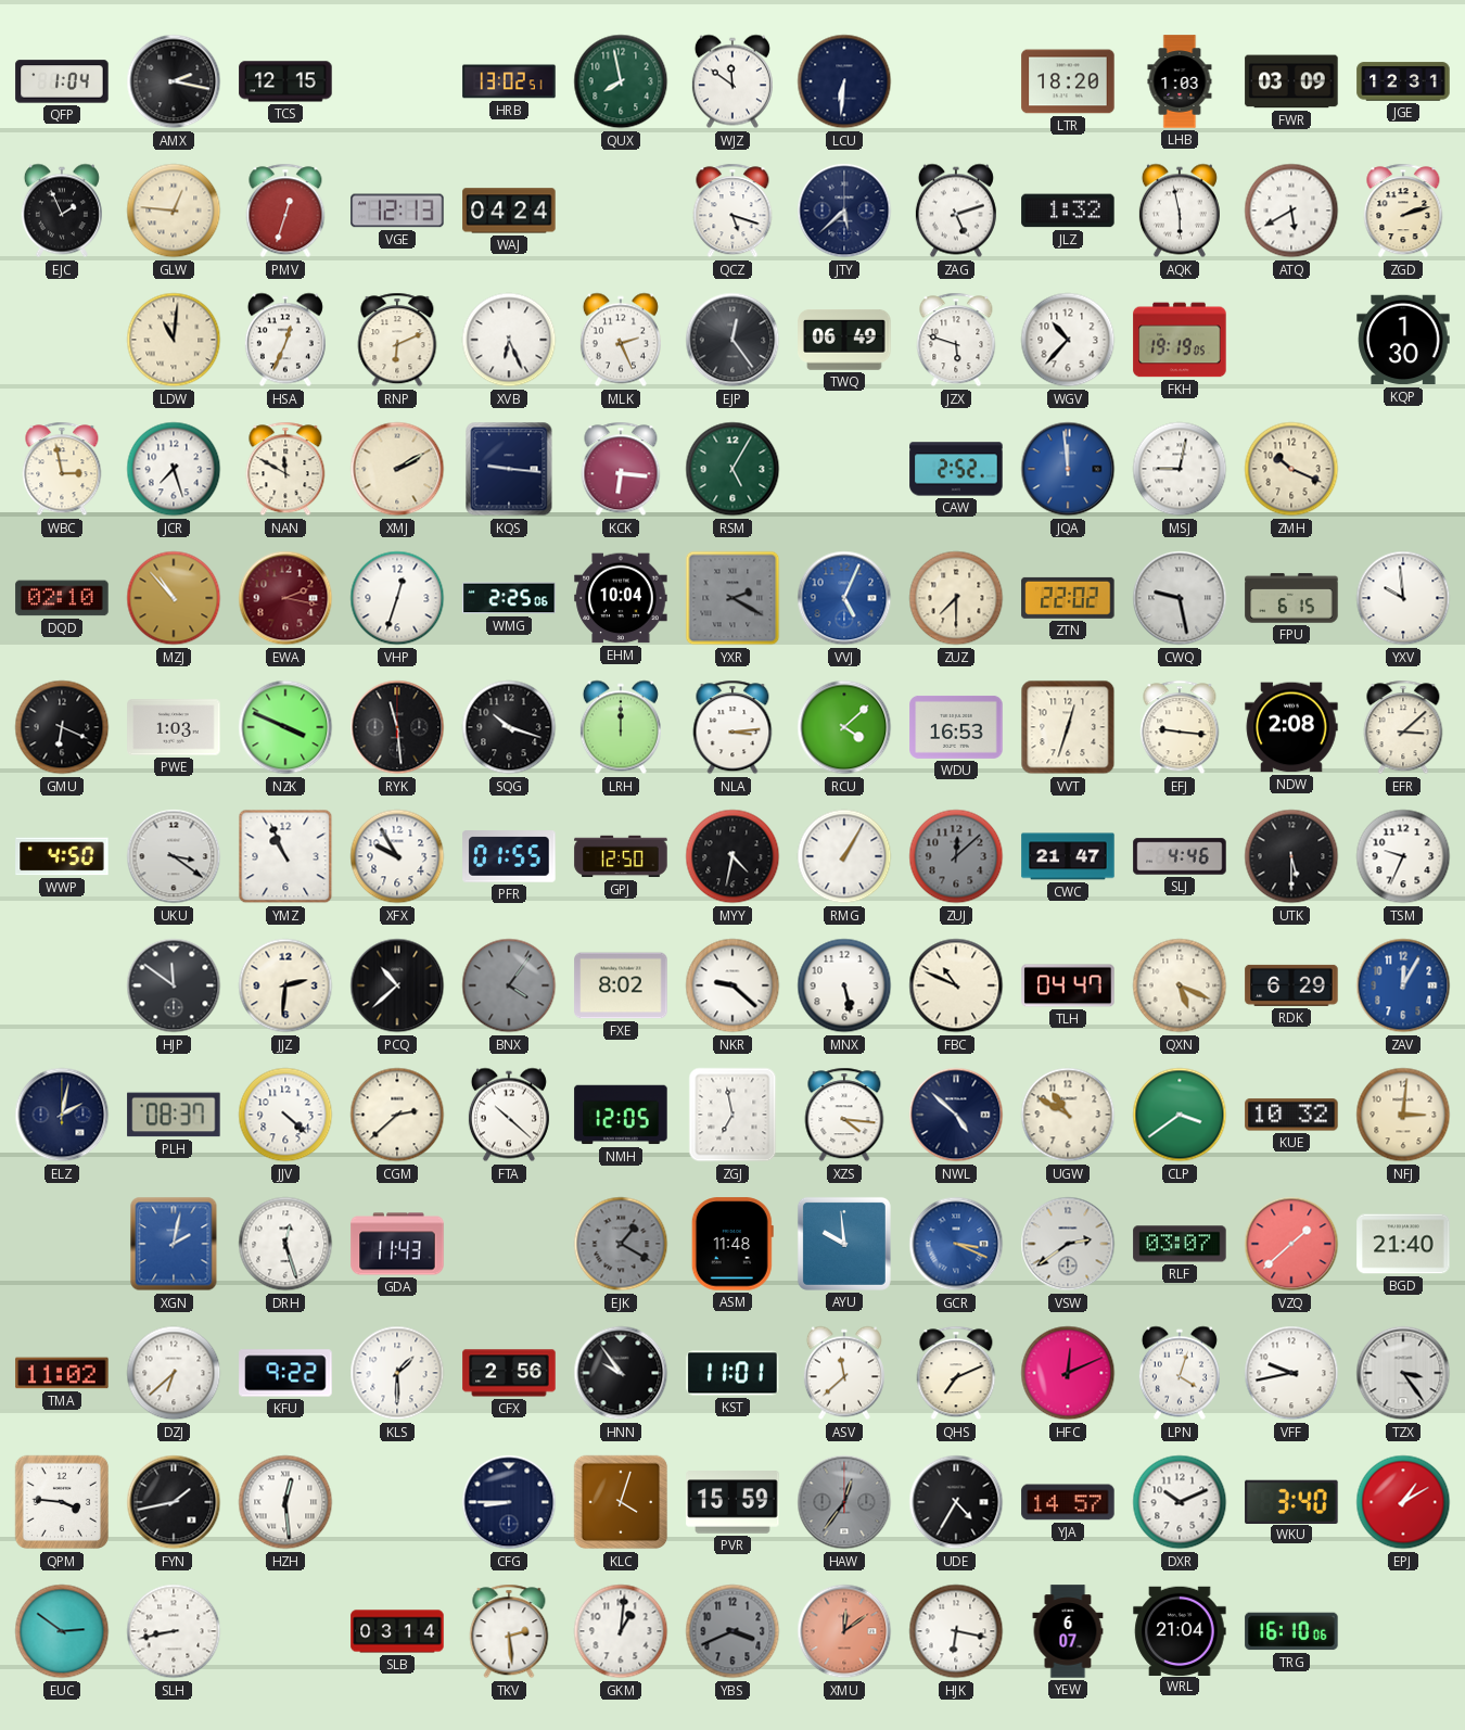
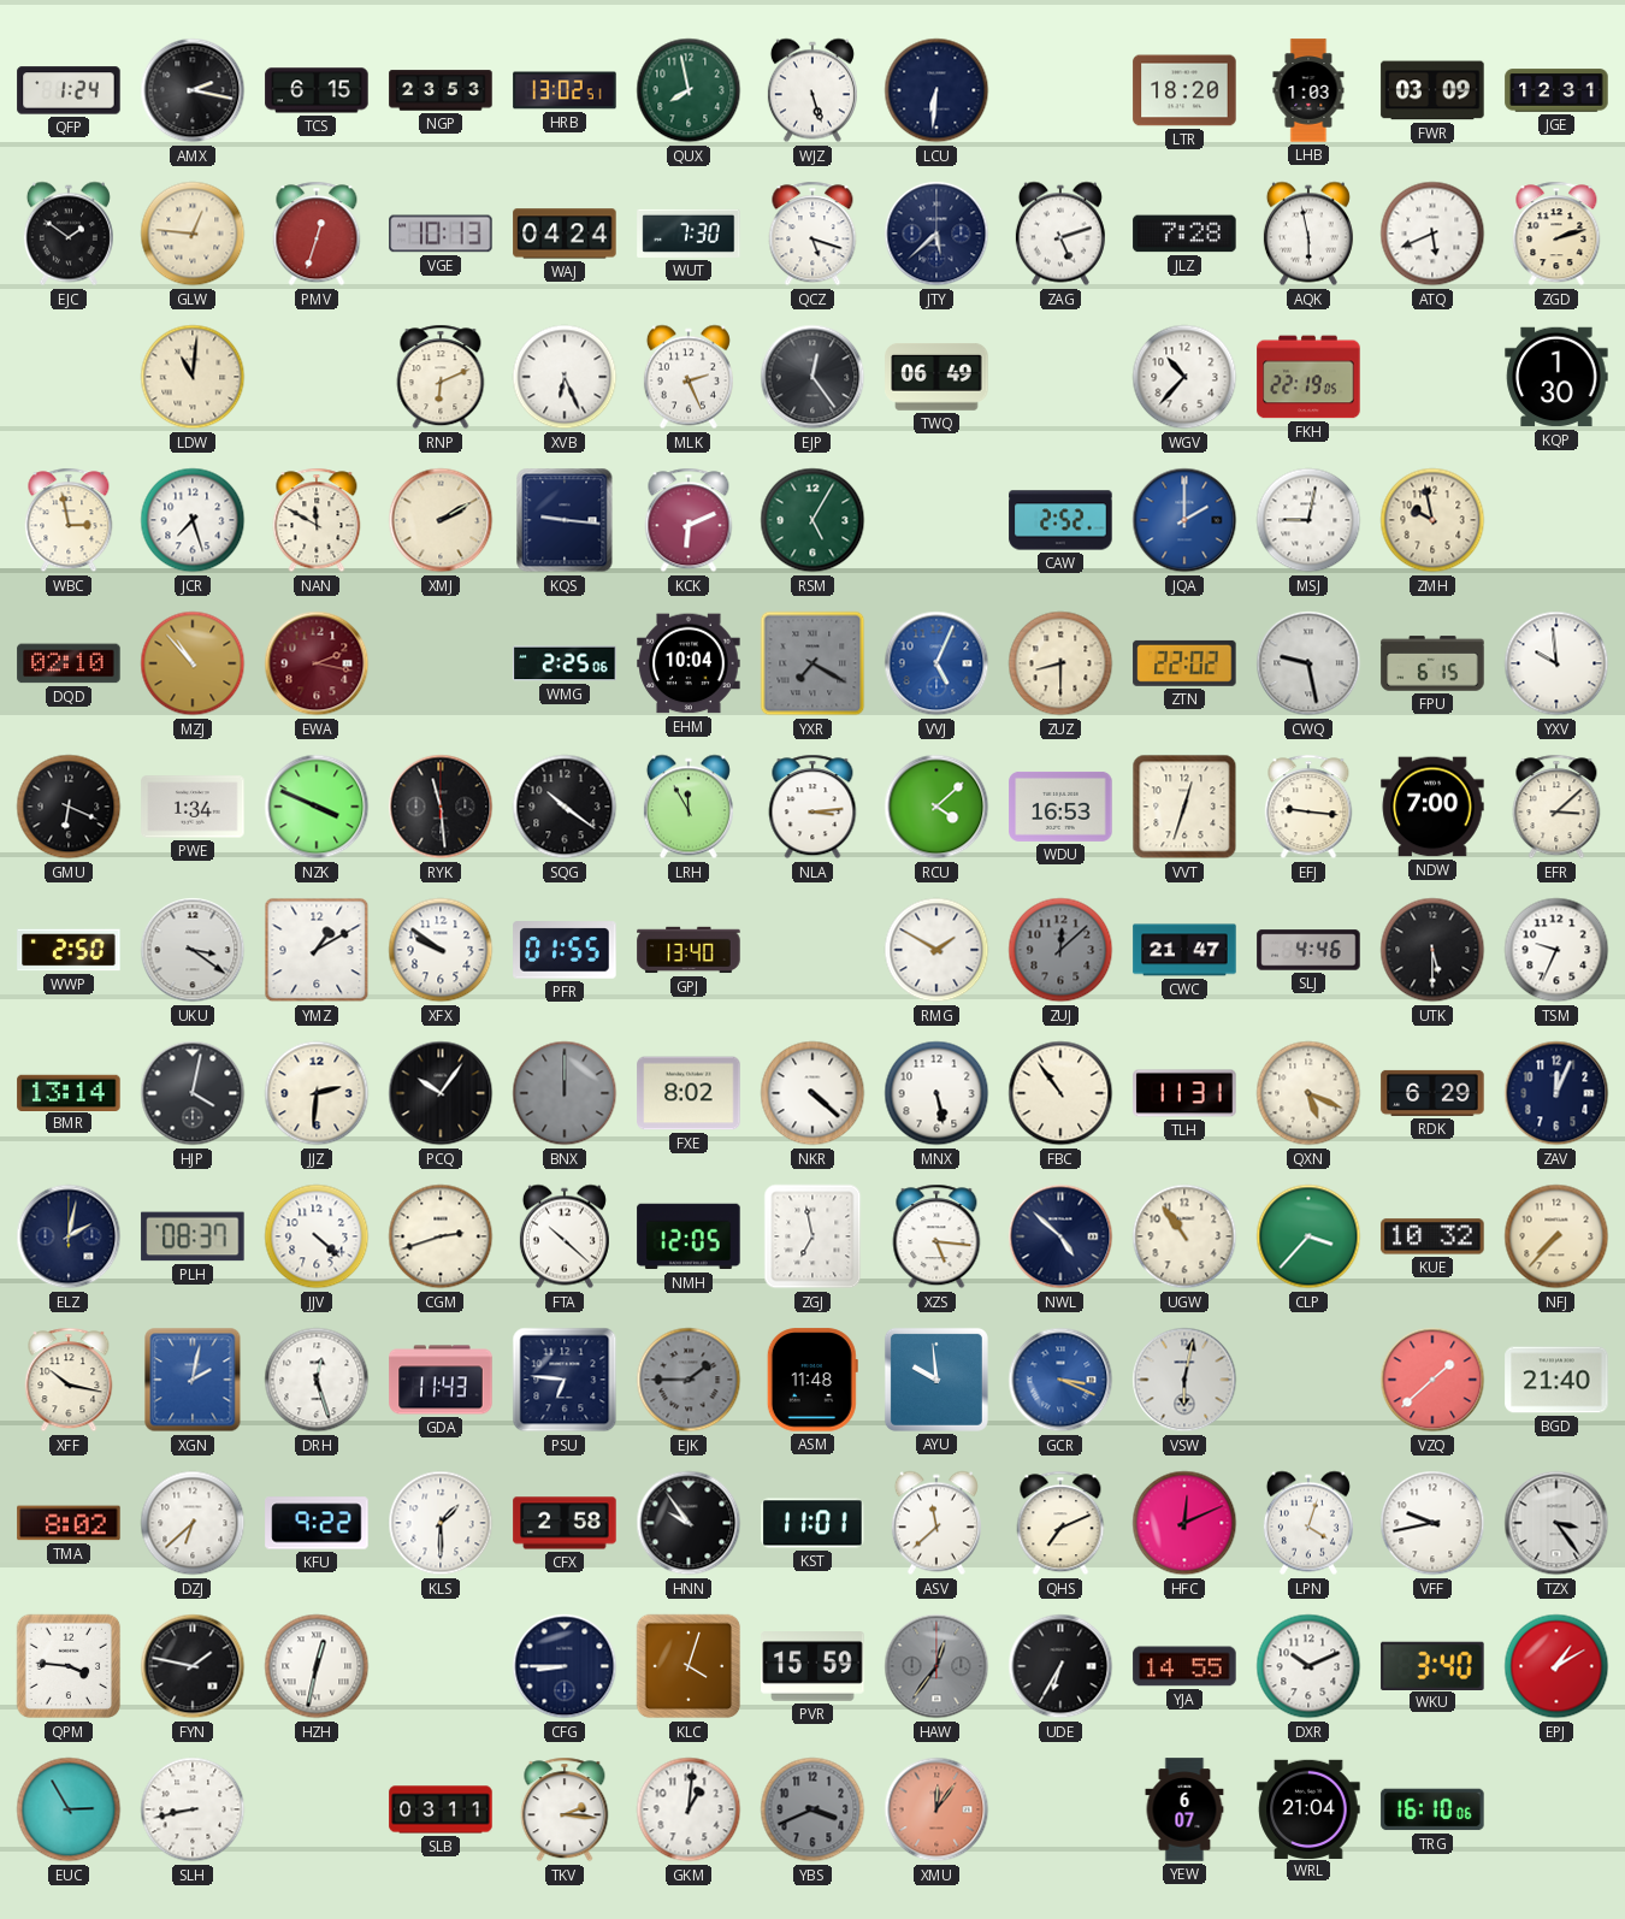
QFP: 1:04 -> 1:24
TCS: 12:15 -> 6:15
NGP: none -> 23:53
WJZ: 11:51 -> 5:27
EJC: 1:56 -> 1:51
VGE: 12:13 -> 10:13
WUT: none -> 7:30
JLZ: 1:32 -> 7:28
ATQ: 5:40 -> 5:41
HSA: 12:34 -> none
JZX: 5:48 -> none
FKH: 19:19 -> 22:19
KCK: 6:16 -> 6:11
JQA: 11:59 -> 2:00
ZMH: 10:19 -> 9:58
VHP: 12:33 -> none
YXR: 2:20 -> 7:20
ZUZ: 7:30 -> 8:30
PWE: 1:03 -> 1:34
SQG: 10:18 -> 10:21
LRH: 12:00 -> 11:55
NDW: 2:08 -> 7:00
WWP: 4:50 -> 2:50
YMZ: 10:56 -> 1:10
XFX: 9:55 -> 9:51
GPJ: 12:50 -> 13:40
MYY: 4:32 -> none
RMG: 1:05 -> 1:50
BMR: none -> 13:14
HJP: 11:51 -> 4:02
PCQ: 10:38 -> 10:06
BNX: 4:06 -> 12:00
NKR: 9:22 -> 4:22
FBC: 10:49 -> 10:54
TLH: 04:47 -> 11:31
ZAV: 12:05 -> 12:04
ZAV dial: blue -> navy
CGM: 2:38 -> 2:42
XZS: 4:16 -> 5:16
UGW: 10:50 -> 10:54
CLP: 3:39 -> 3:37
NFJ: 3:01 -> 7:37
XFF: none -> 10:17
PSU: none -> 6:46
EJK: 1:20 -> 1:45
VSW: 2:39 -> 6:02
RLF: 03:07 -> none
TMA: 11:02 -> 8:02
CFX: 2:56 -> 2:58
FYN: 1:43 -> 1:47
HZH: 12:29 -> 12:32
UDE: 4:35 -> 6:35
YJA: 14:57 -> 14:55
EUC: 2:51 -> 2:55
SLB: 03:14 -> 03:11
TKV: 2:29 -> 2:16
XMU: 12:09 -> 12:06
HJK: 6:17 -> none
